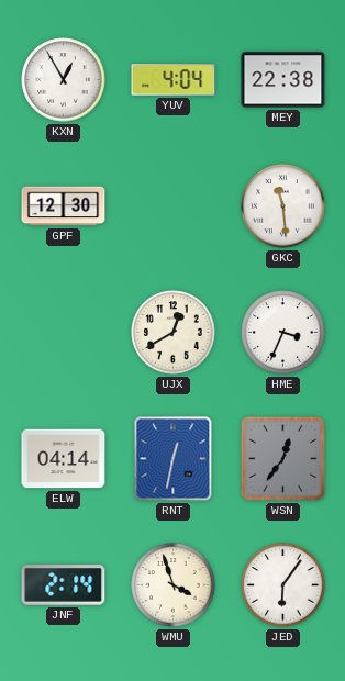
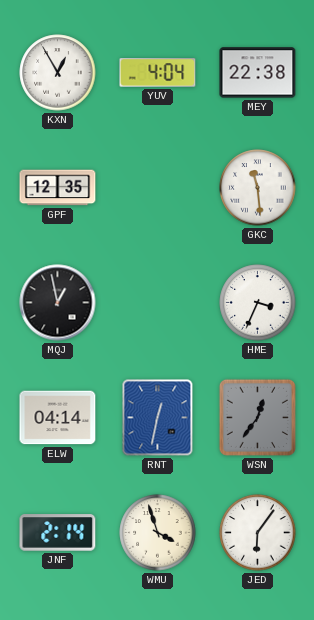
GPF: 12:30 -> 12:35
MQJ: none -> 12:58
UJX: 12:40 -> none
